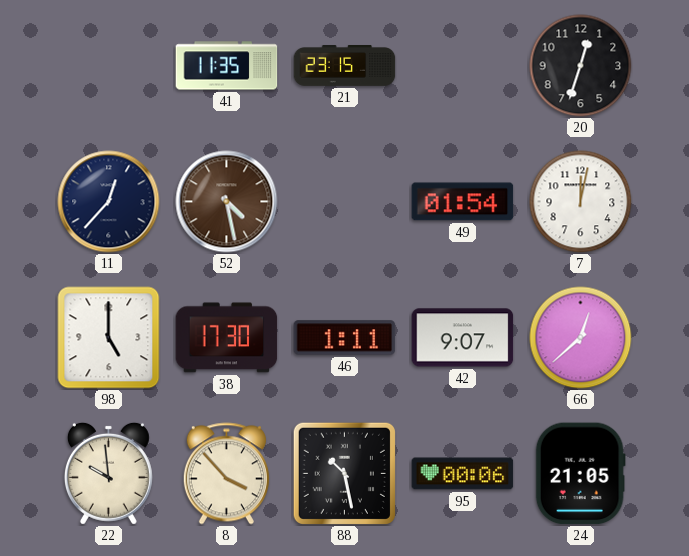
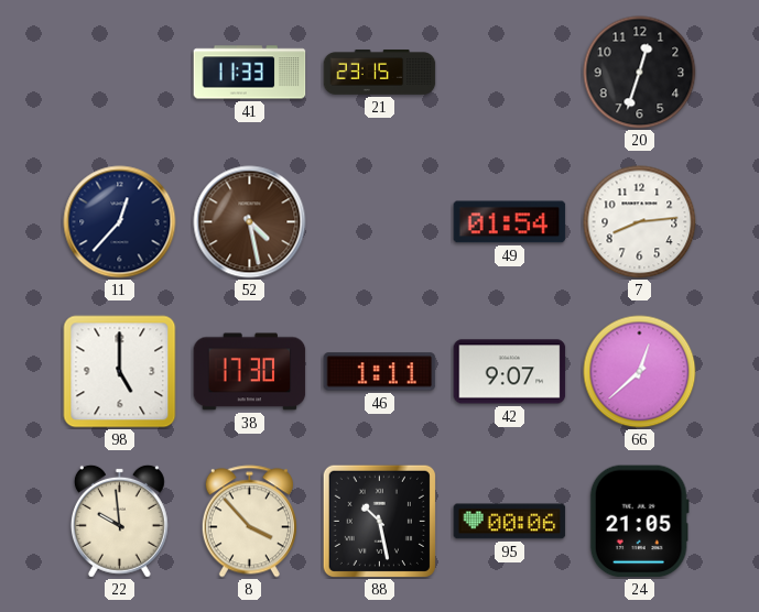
41: 11:35 -> 11:33
7: 12:02 -> 8:14
